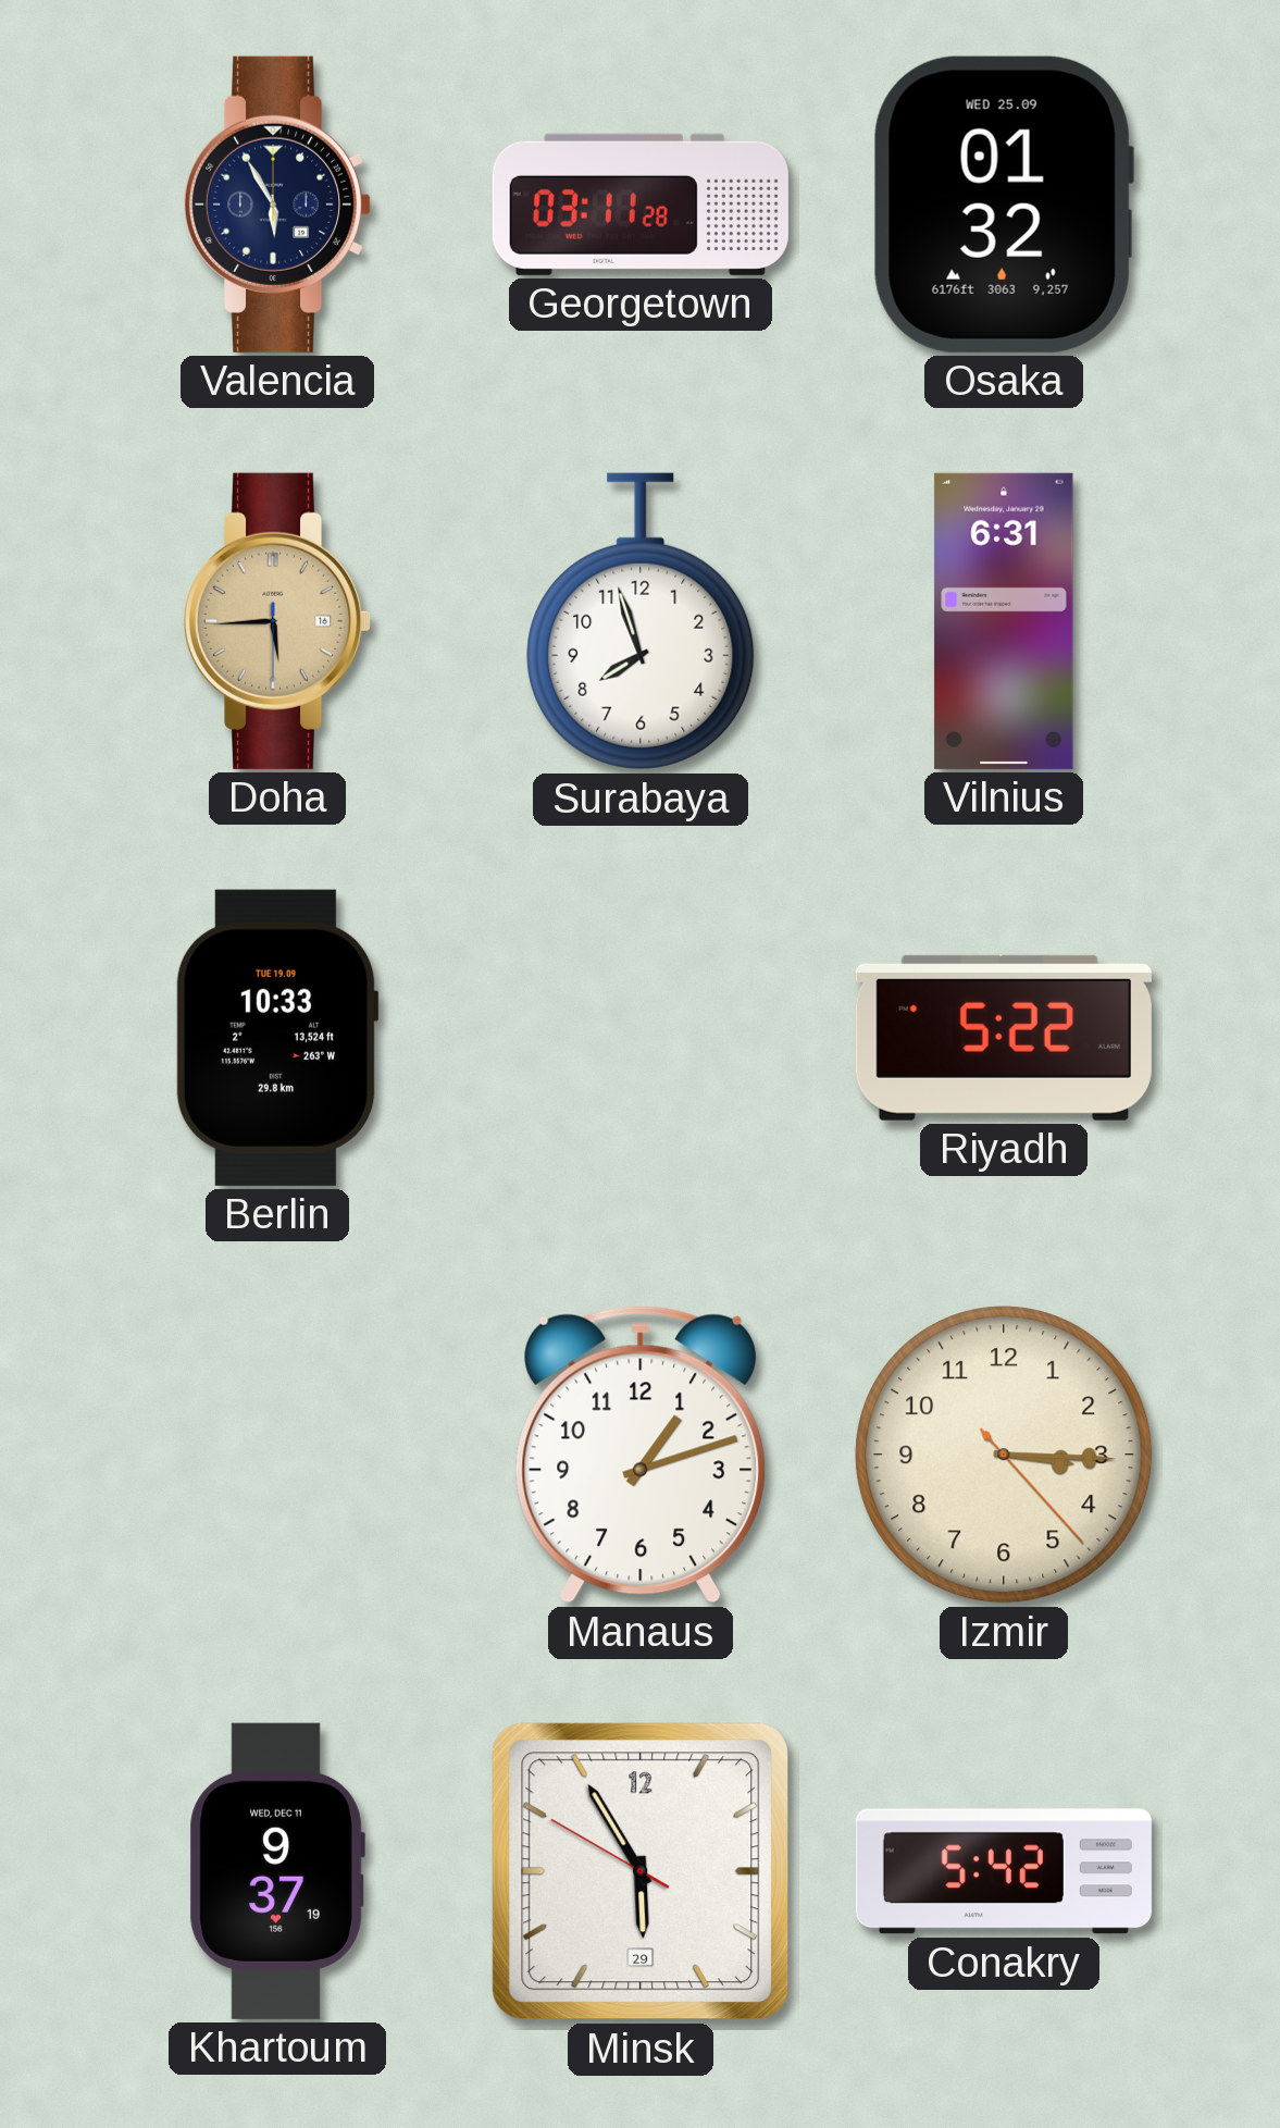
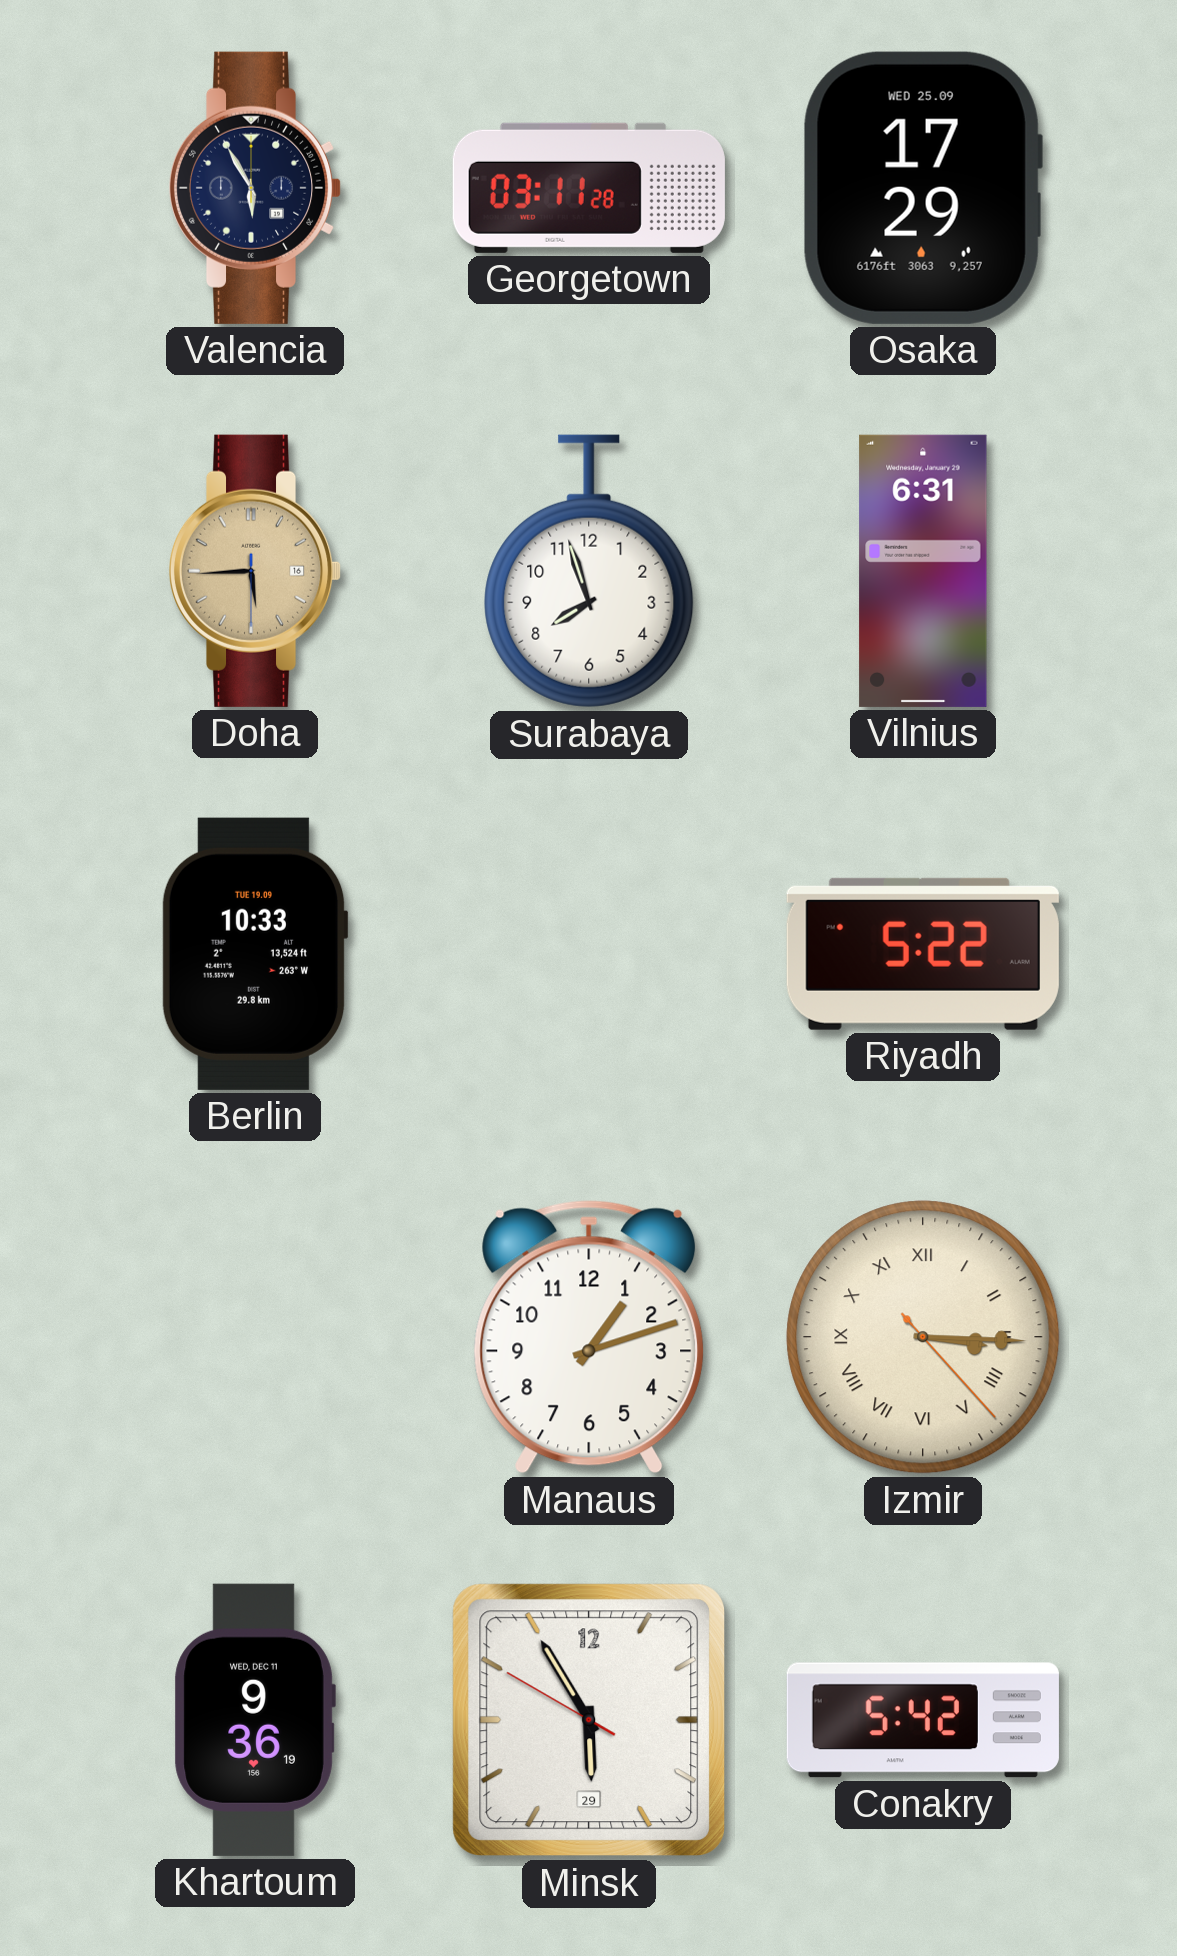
Osaka: 01:32 -> 17:29
Izmir numerals: Arabic -> Roman
Khartoum: 9:37 -> 9:36
